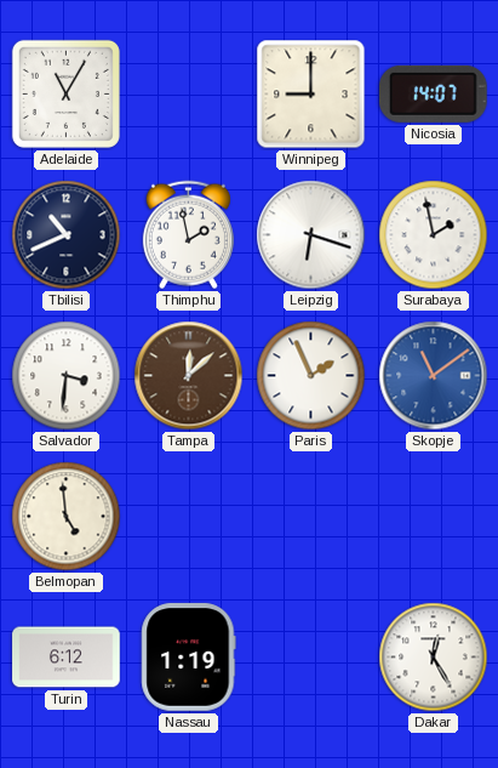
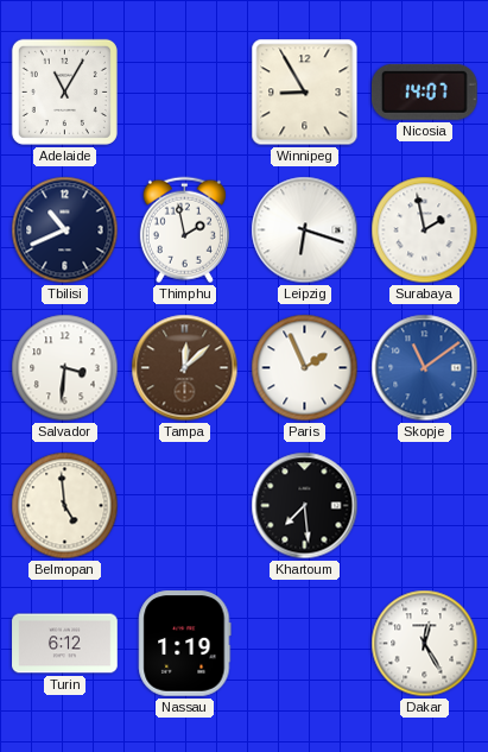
Winnipeg: 9:00 -> 8:55
Khartoum: none -> 7:29
